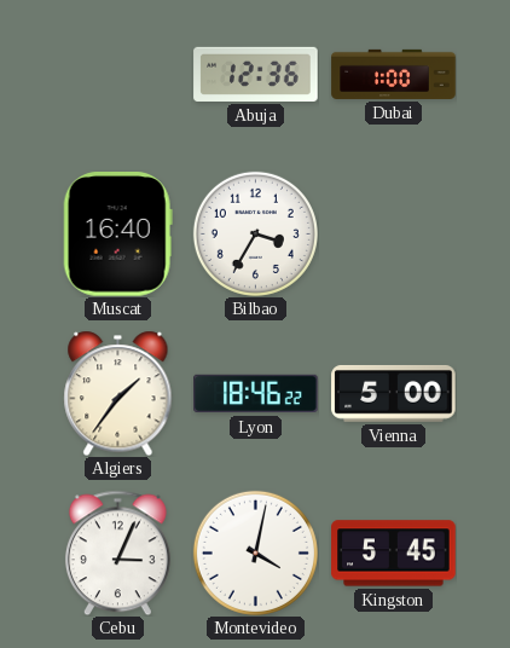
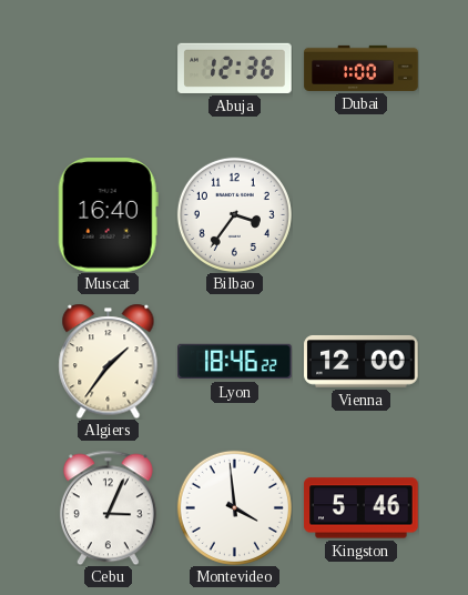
Bilbao: 3:35 -> 3:36
Vienna: 5:00 -> 12:00
Montevideo: 4:02 -> 3:59
Kingston: 5:45 -> 5:46
